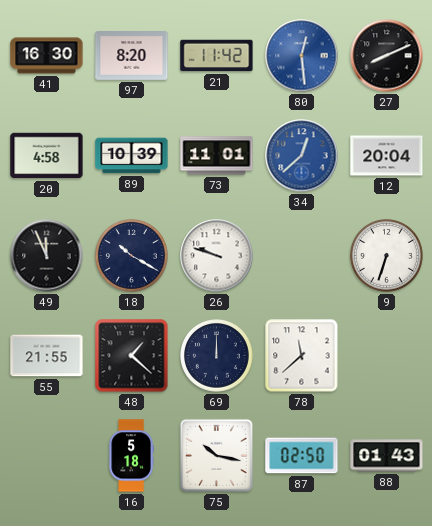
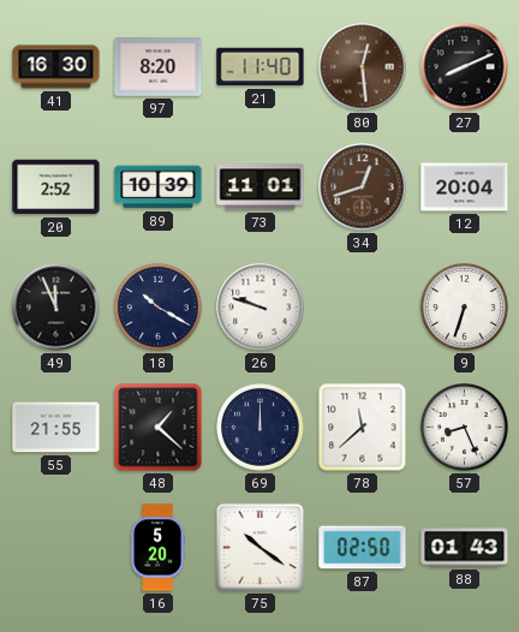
21: 11:42 -> 11:40
80 dial: blue -> brown
20: 4:58 -> 2:52
34: 12:38 -> 12:42
34 dial: blue -> brown
57: none -> 8:26
16: 5:18 -> 5:20
75: 10:17 -> 10:21
